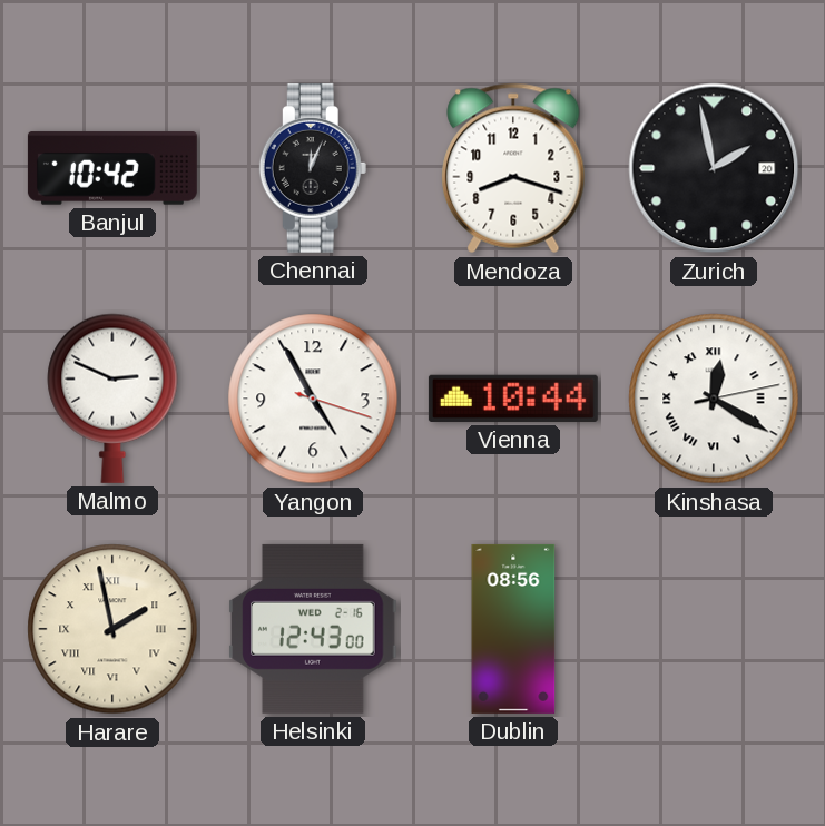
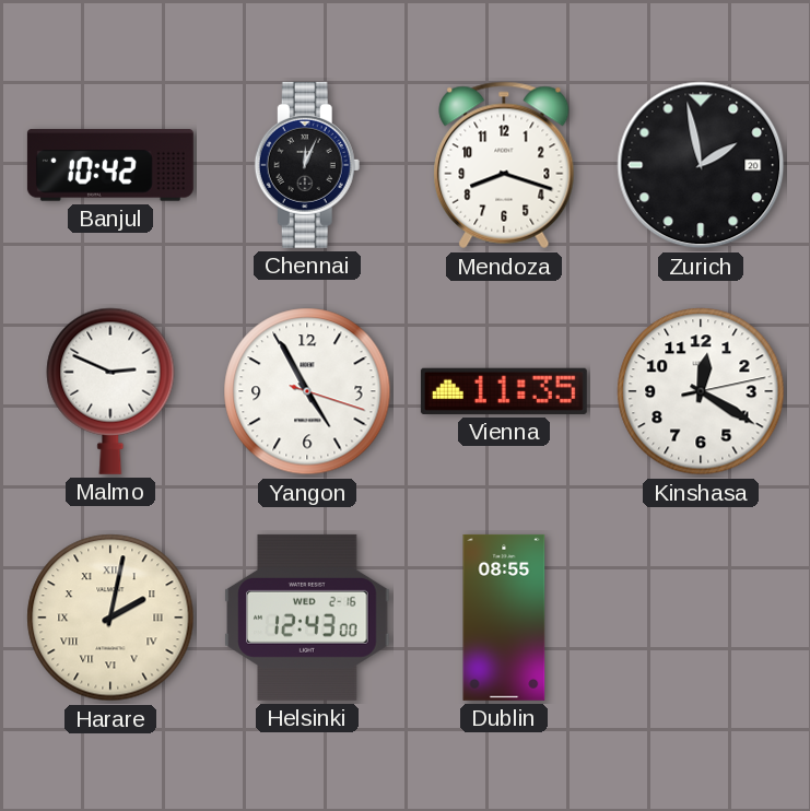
Vienna: 10:44 -> 11:35
Kinshasa numerals: Roman -> Arabic
Harare: 1:58 -> 2:02
Dublin: 08:56 -> 08:55
